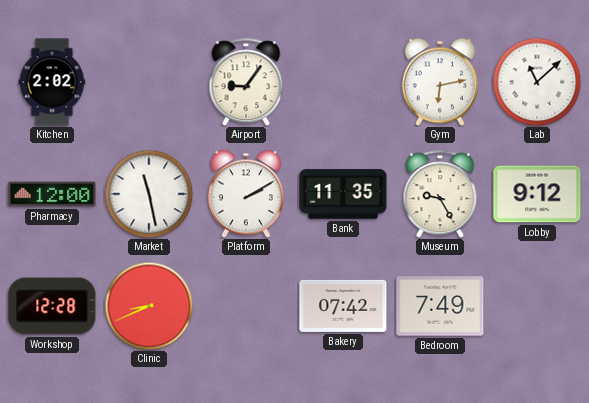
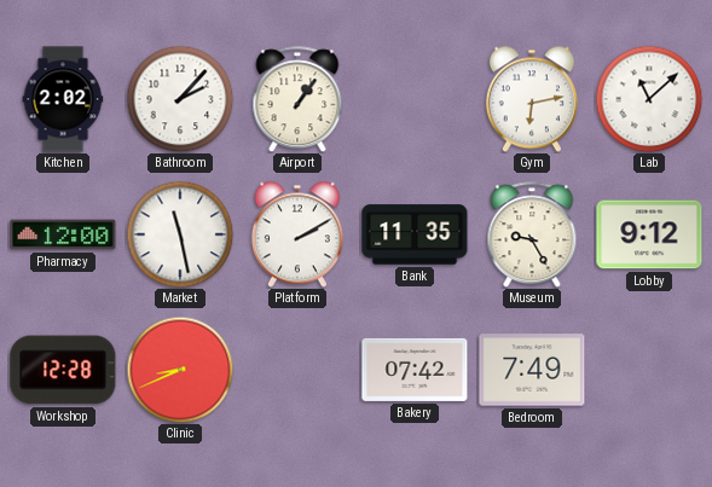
Bathroom: none -> 2:07
Airport: 9:06 -> 1:06
